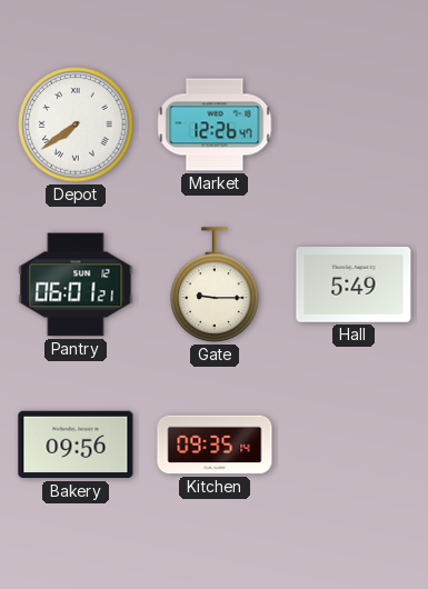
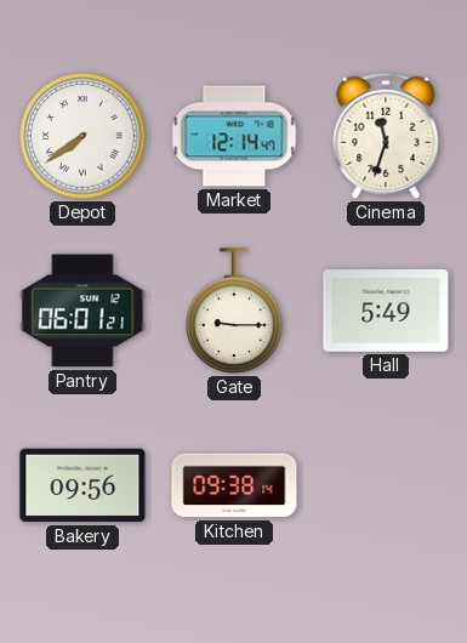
Market: 12:26 -> 12:14
Cinema: none -> 11:33
Kitchen: 09:35 -> 09:38
